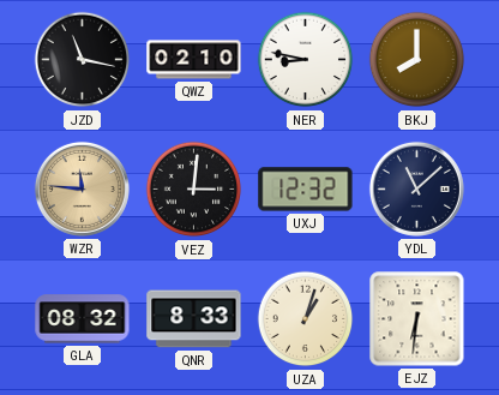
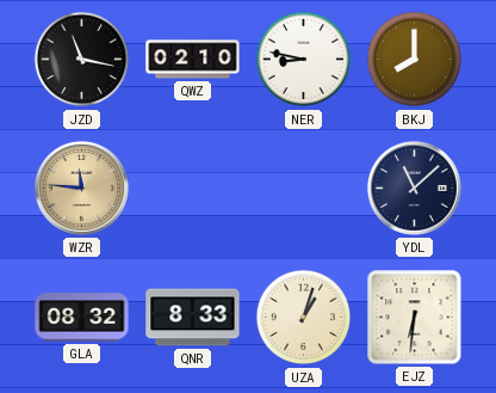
VEZ: 3:01 -> none
UXJ: 12:32 -> none
